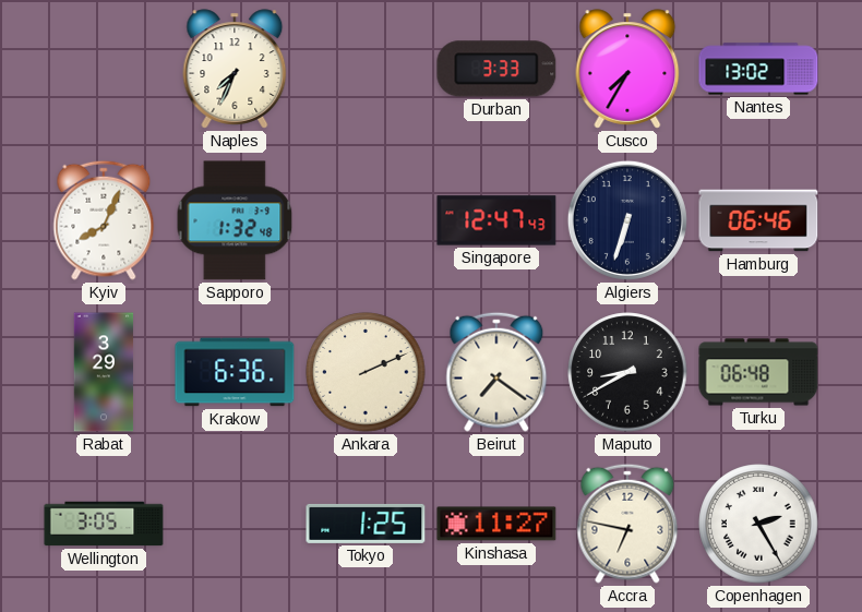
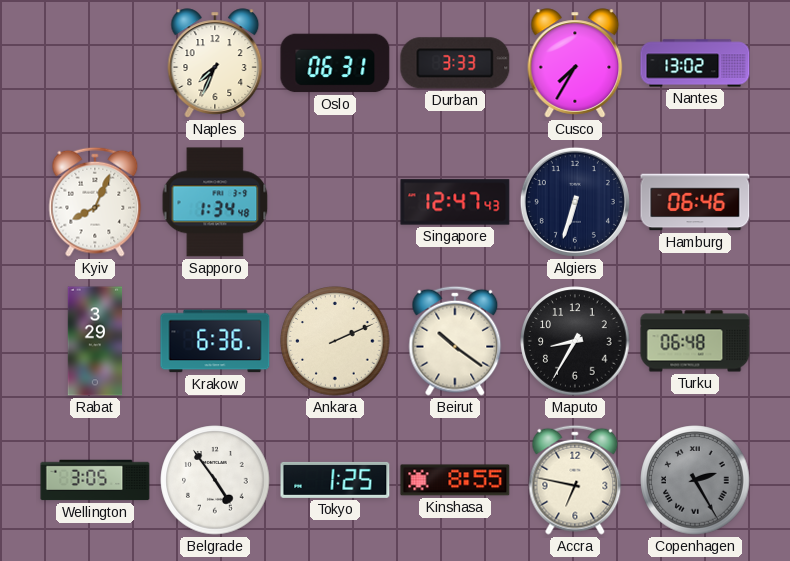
Oslo: none -> 06:31
Sapporo: 1:32 -> 1:34
Beirut: 7:21 -> 10:21
Maputo: 8:40 -> 8:35
Belgrade: none -> 4:54
Kinshasa: 11:27 -> 8:55
Copenhagen dial: white -> grey
